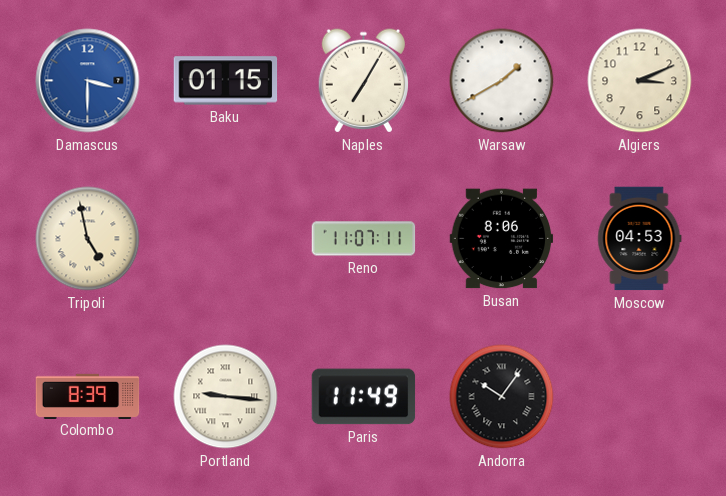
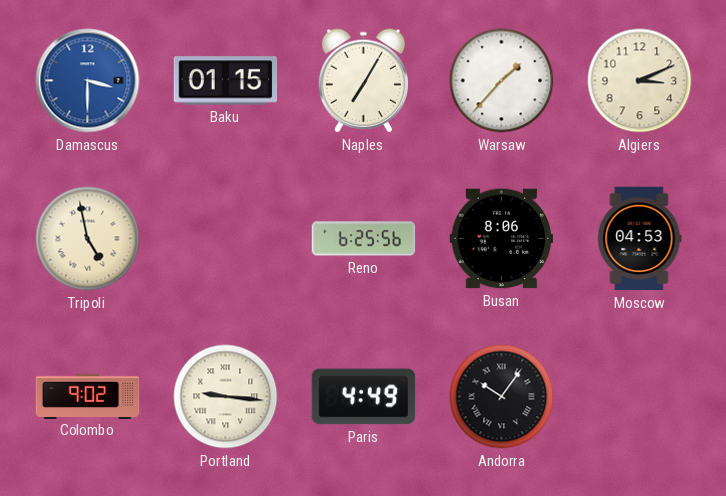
Warsaw: 1:40 -> 1:37
Reno: 11:07 -> 6:25
Colombo: 8:39 -> 9:02
Paris: 11:49 -> 4:49
